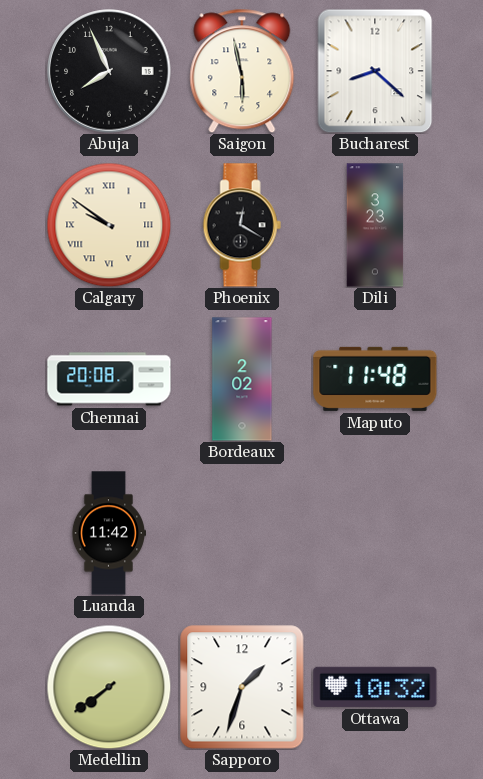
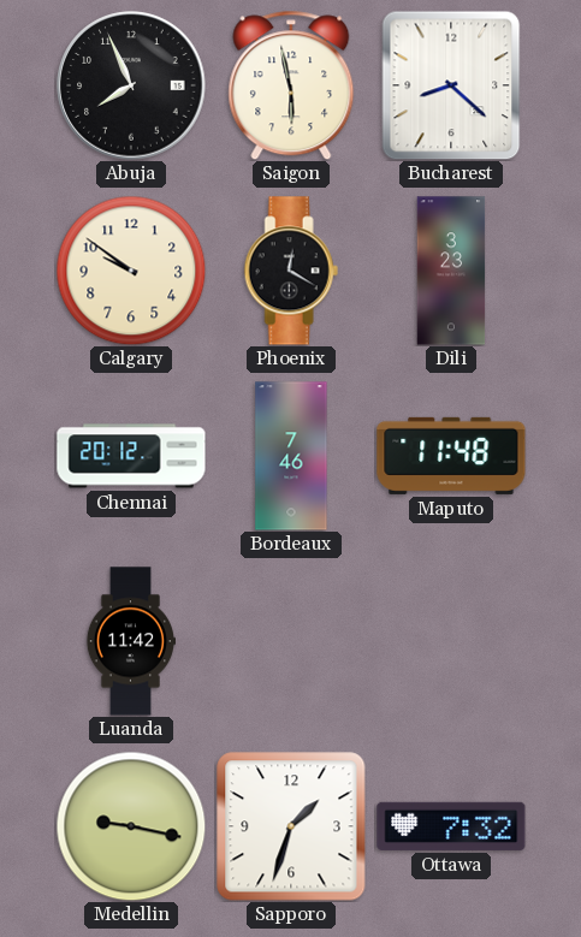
Calgary numerals: Roman -> Arabic
Chennai: 20:08 -> 20:12
Bordeaux: 2:02 -> 7:46
Medellin: 7:39 -> 9:17
Ottawa: 10:32 -> 7:32
